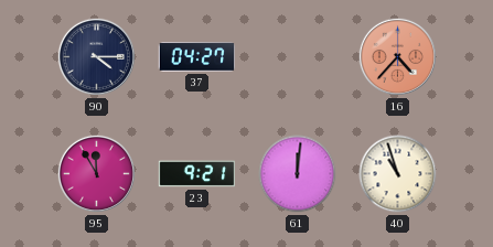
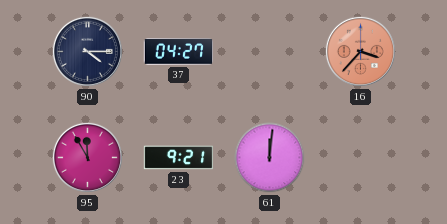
16: 4:37 -> 3:37
40: 10:57 -> none
